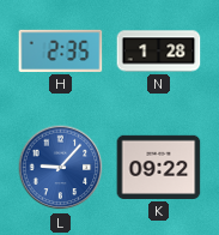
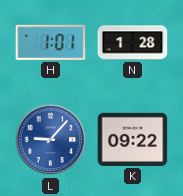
H: 2:35 -> 1:01
